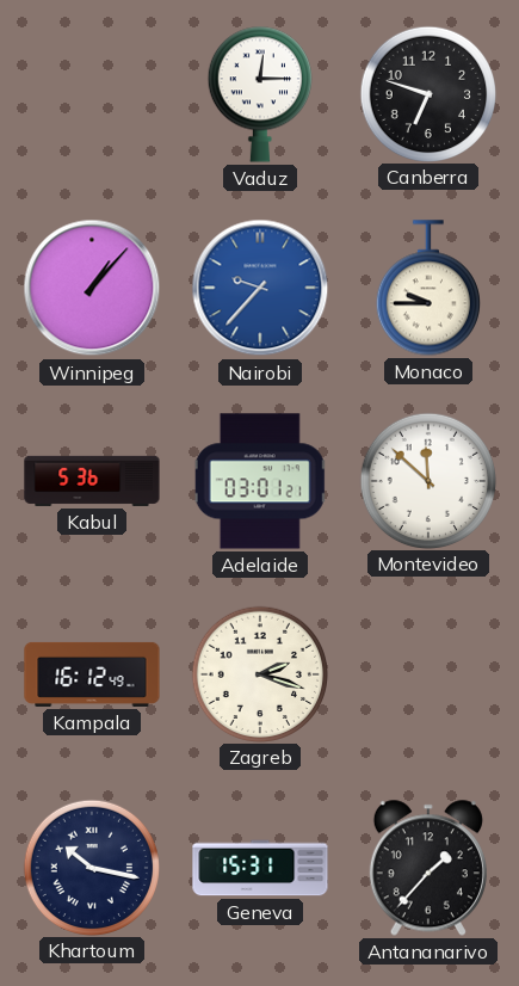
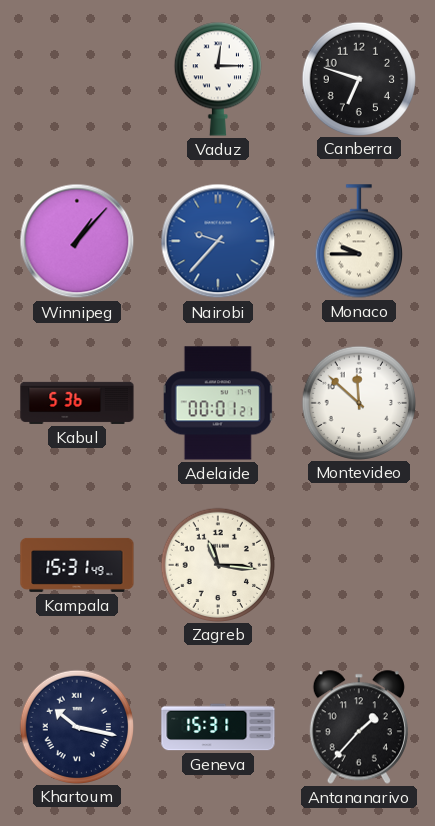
Adelaide: 03:01 -> 00:01
Kampala: 16:12 -> 15:31
Zagreb: 2:18 -> 11:16
